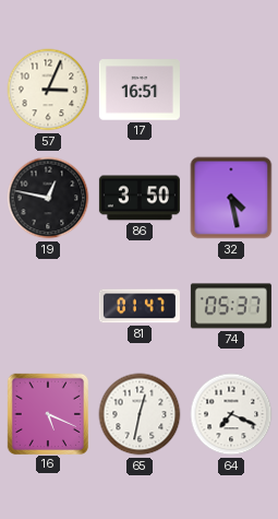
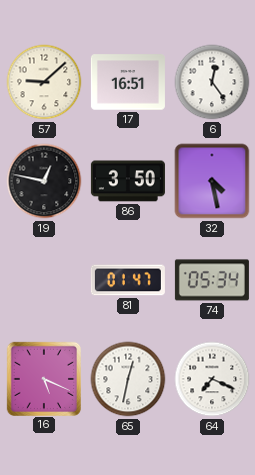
57: 3:04 -> 9:08
6: none -> 12:24
74: 05:37 -> 05:34
